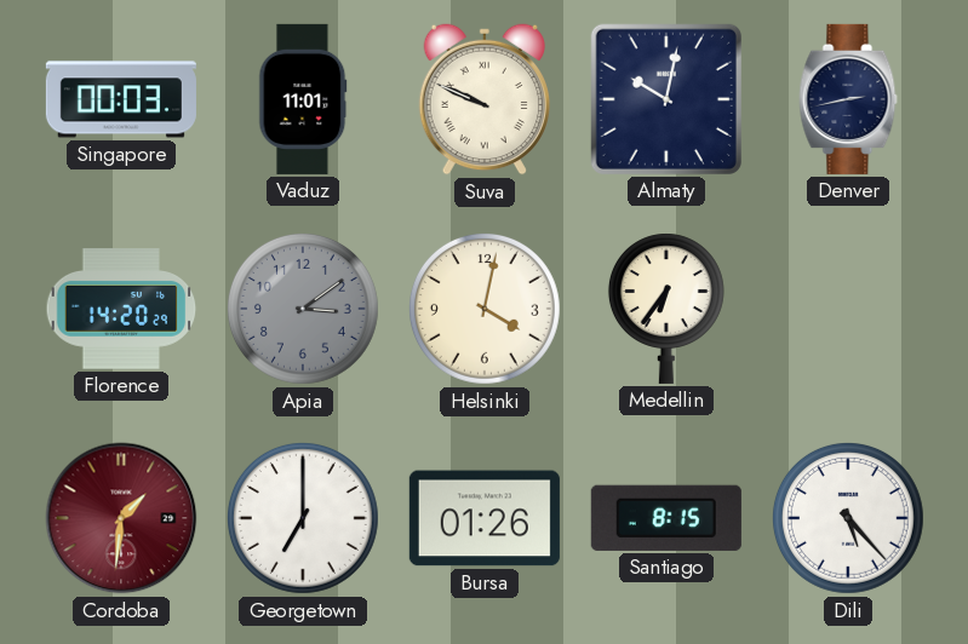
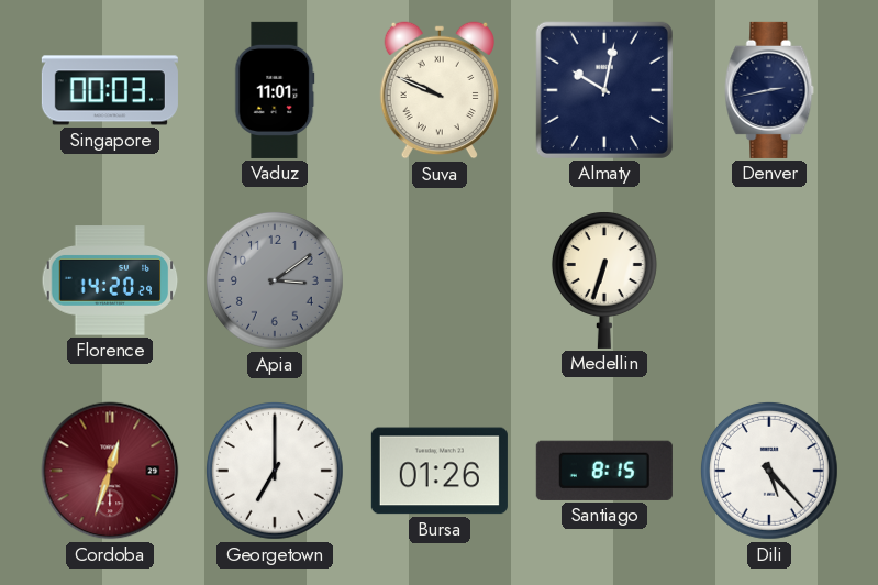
Helsinki: 4:02 -> none
Medellin: 6:36 -> 6:33
Cordoba: 1:31 -> 12:33
